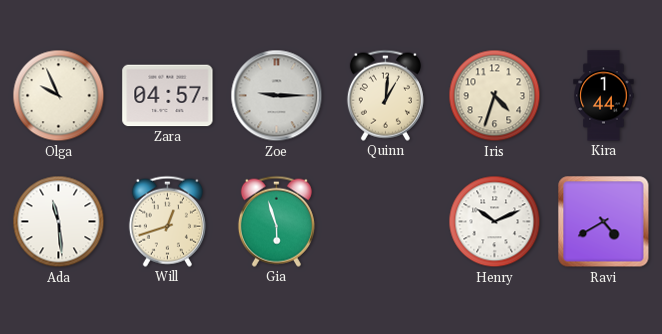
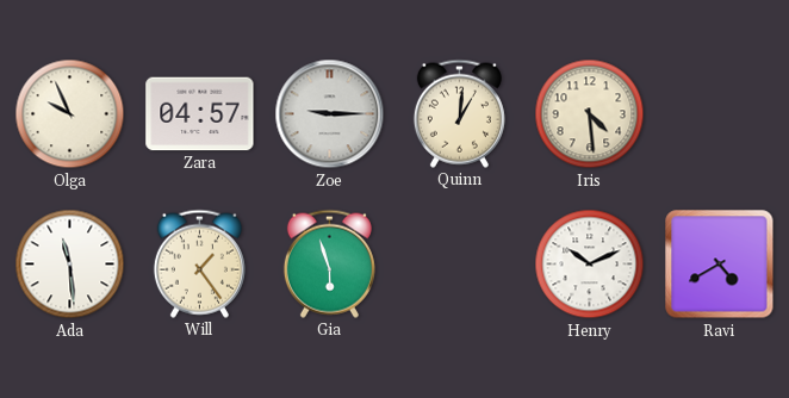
Iris: 4:33 -> 4:29
Kira: 1:44 -> none
Will: 12:42 -> 1:24
